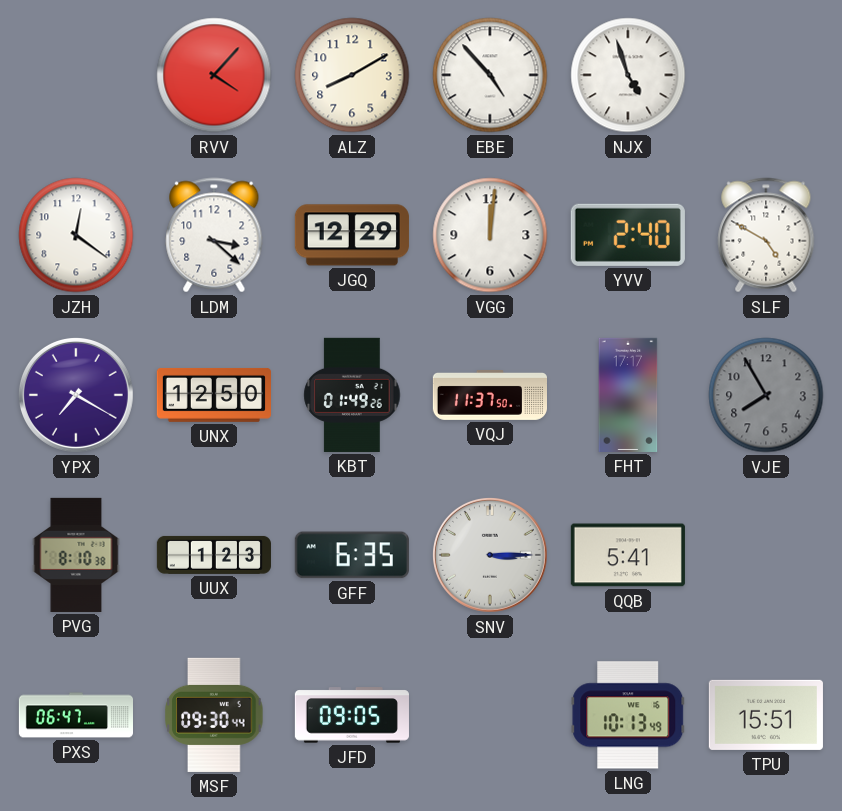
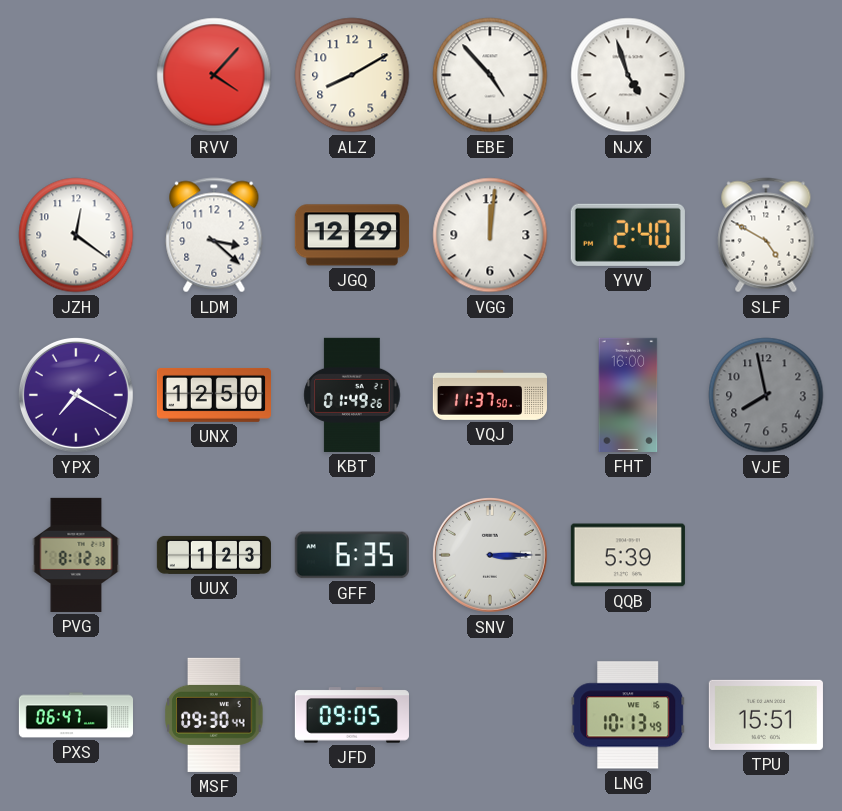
FHT: 17:17 -> 16:00
VJE: 7:55 -> 7:58
PVG: 8:10 -> 8:12
QQB: 5:41 -> 5:39
